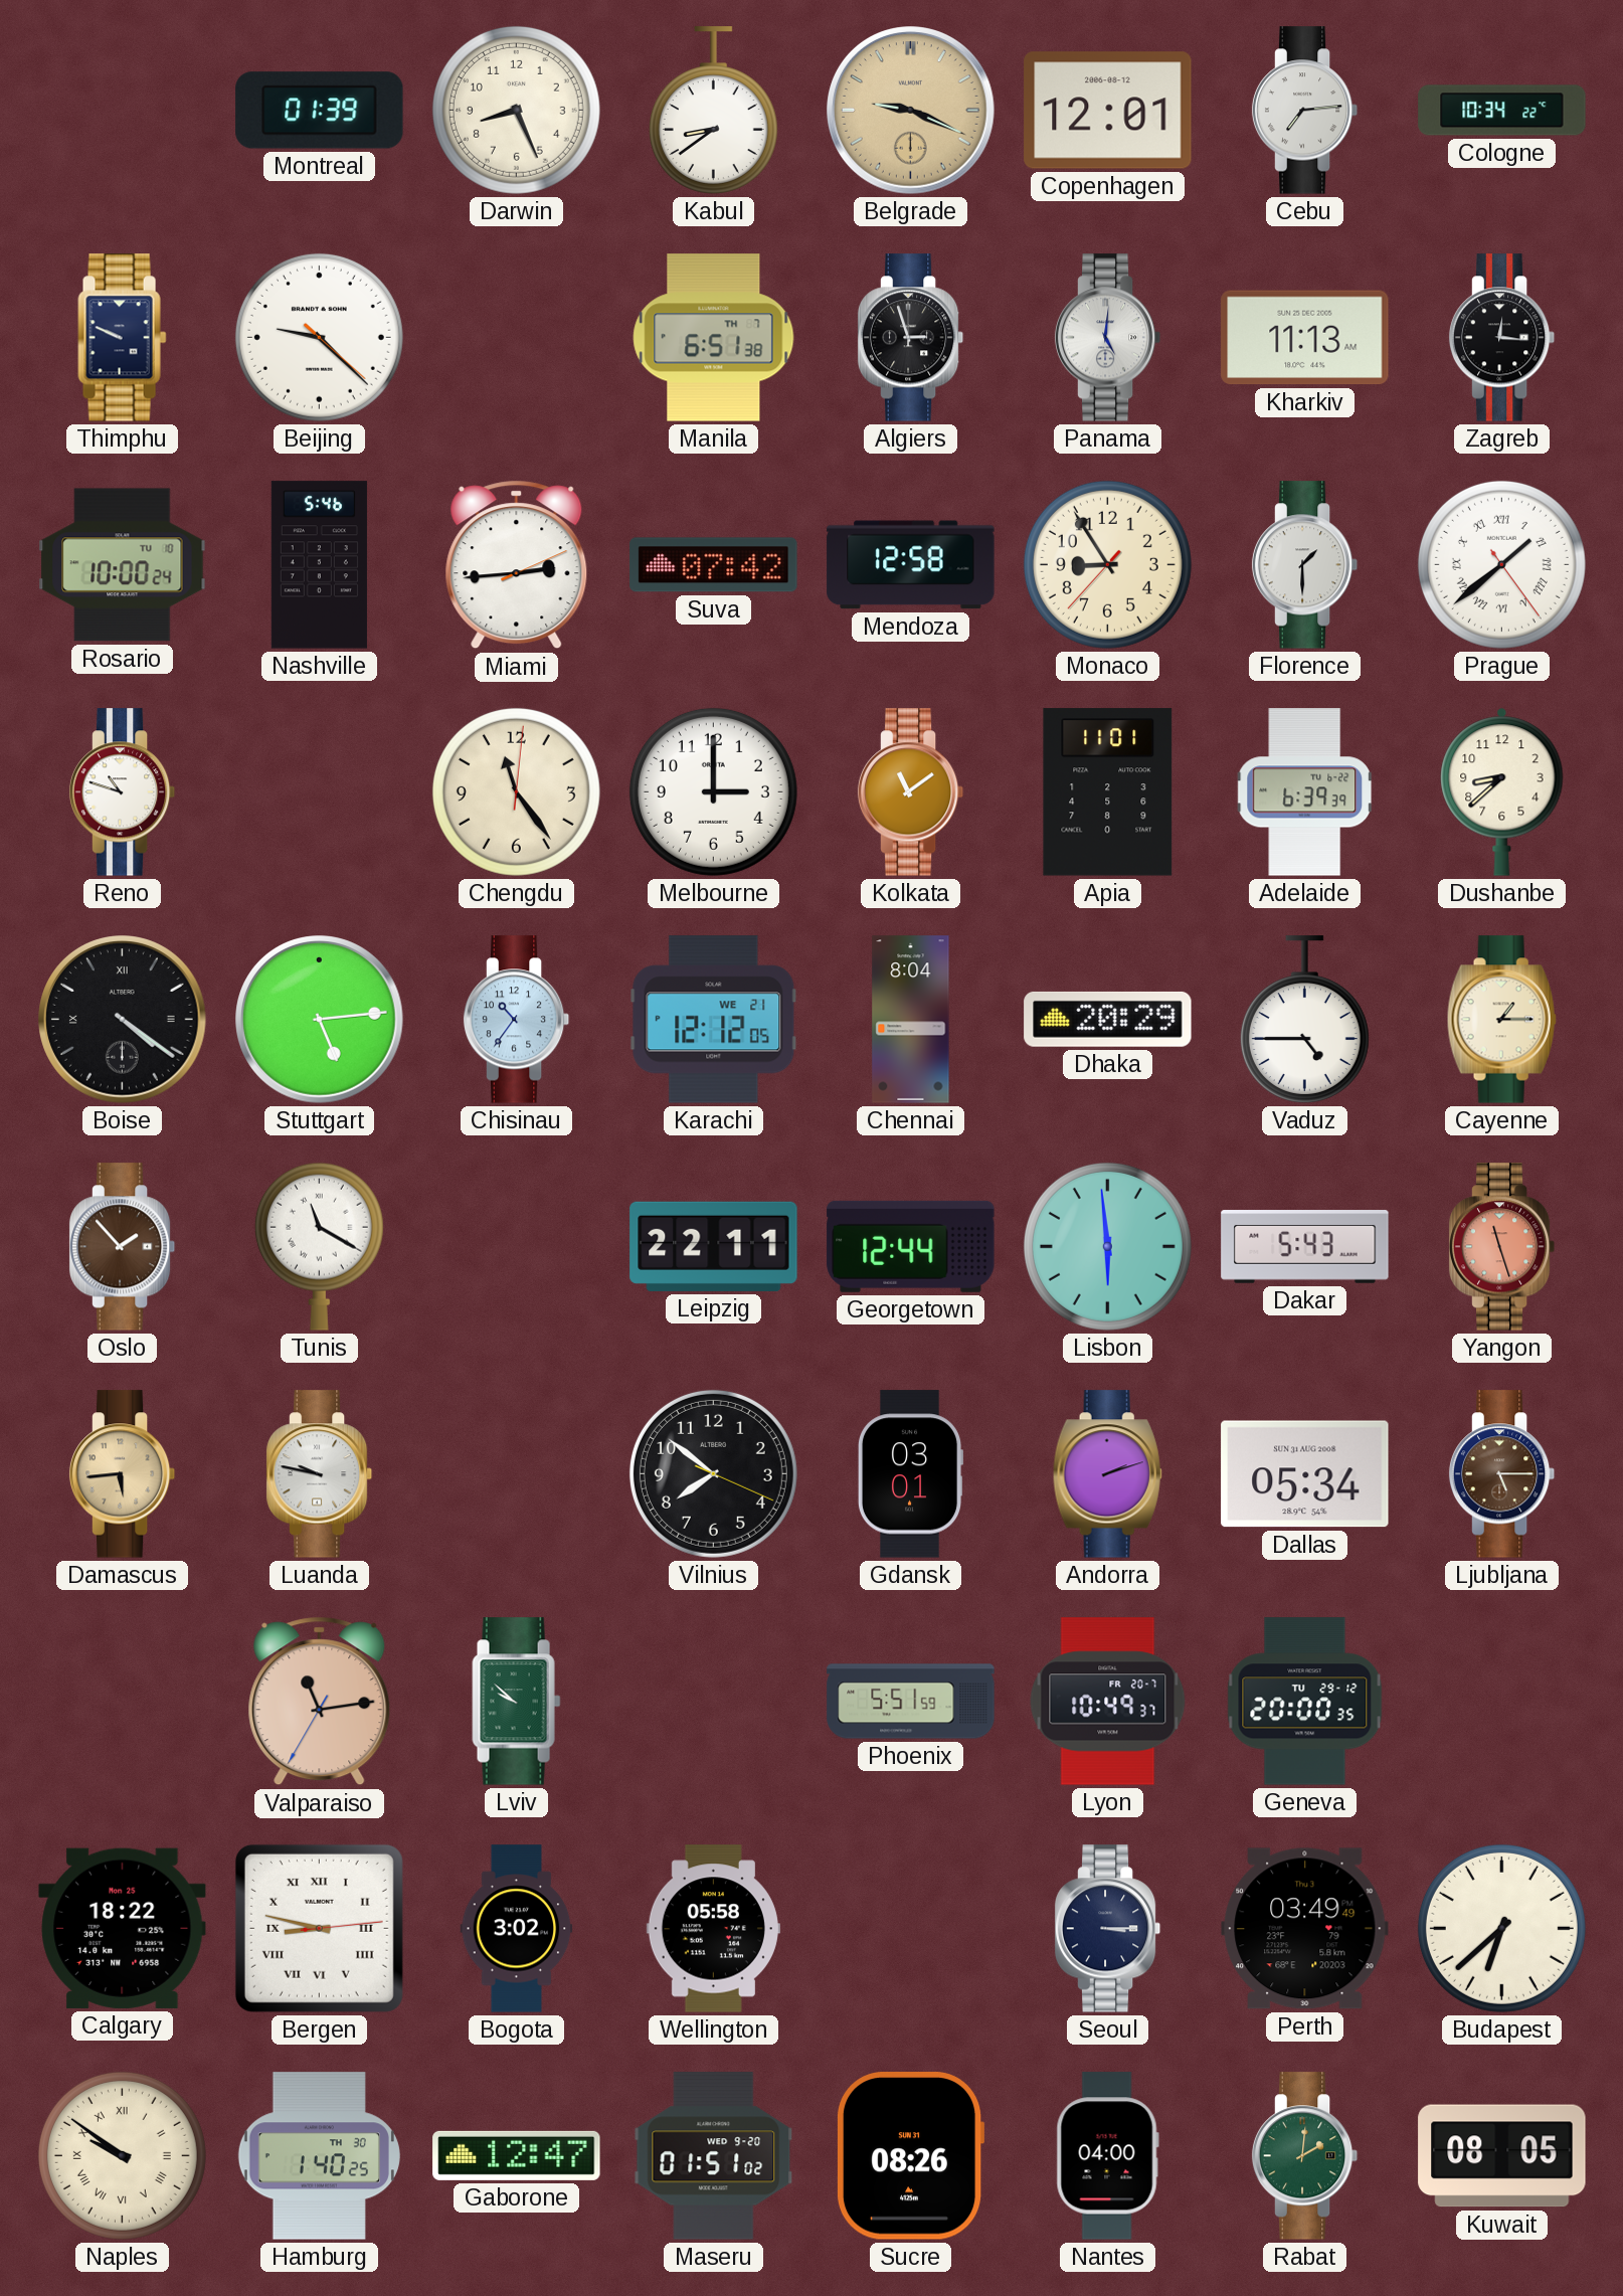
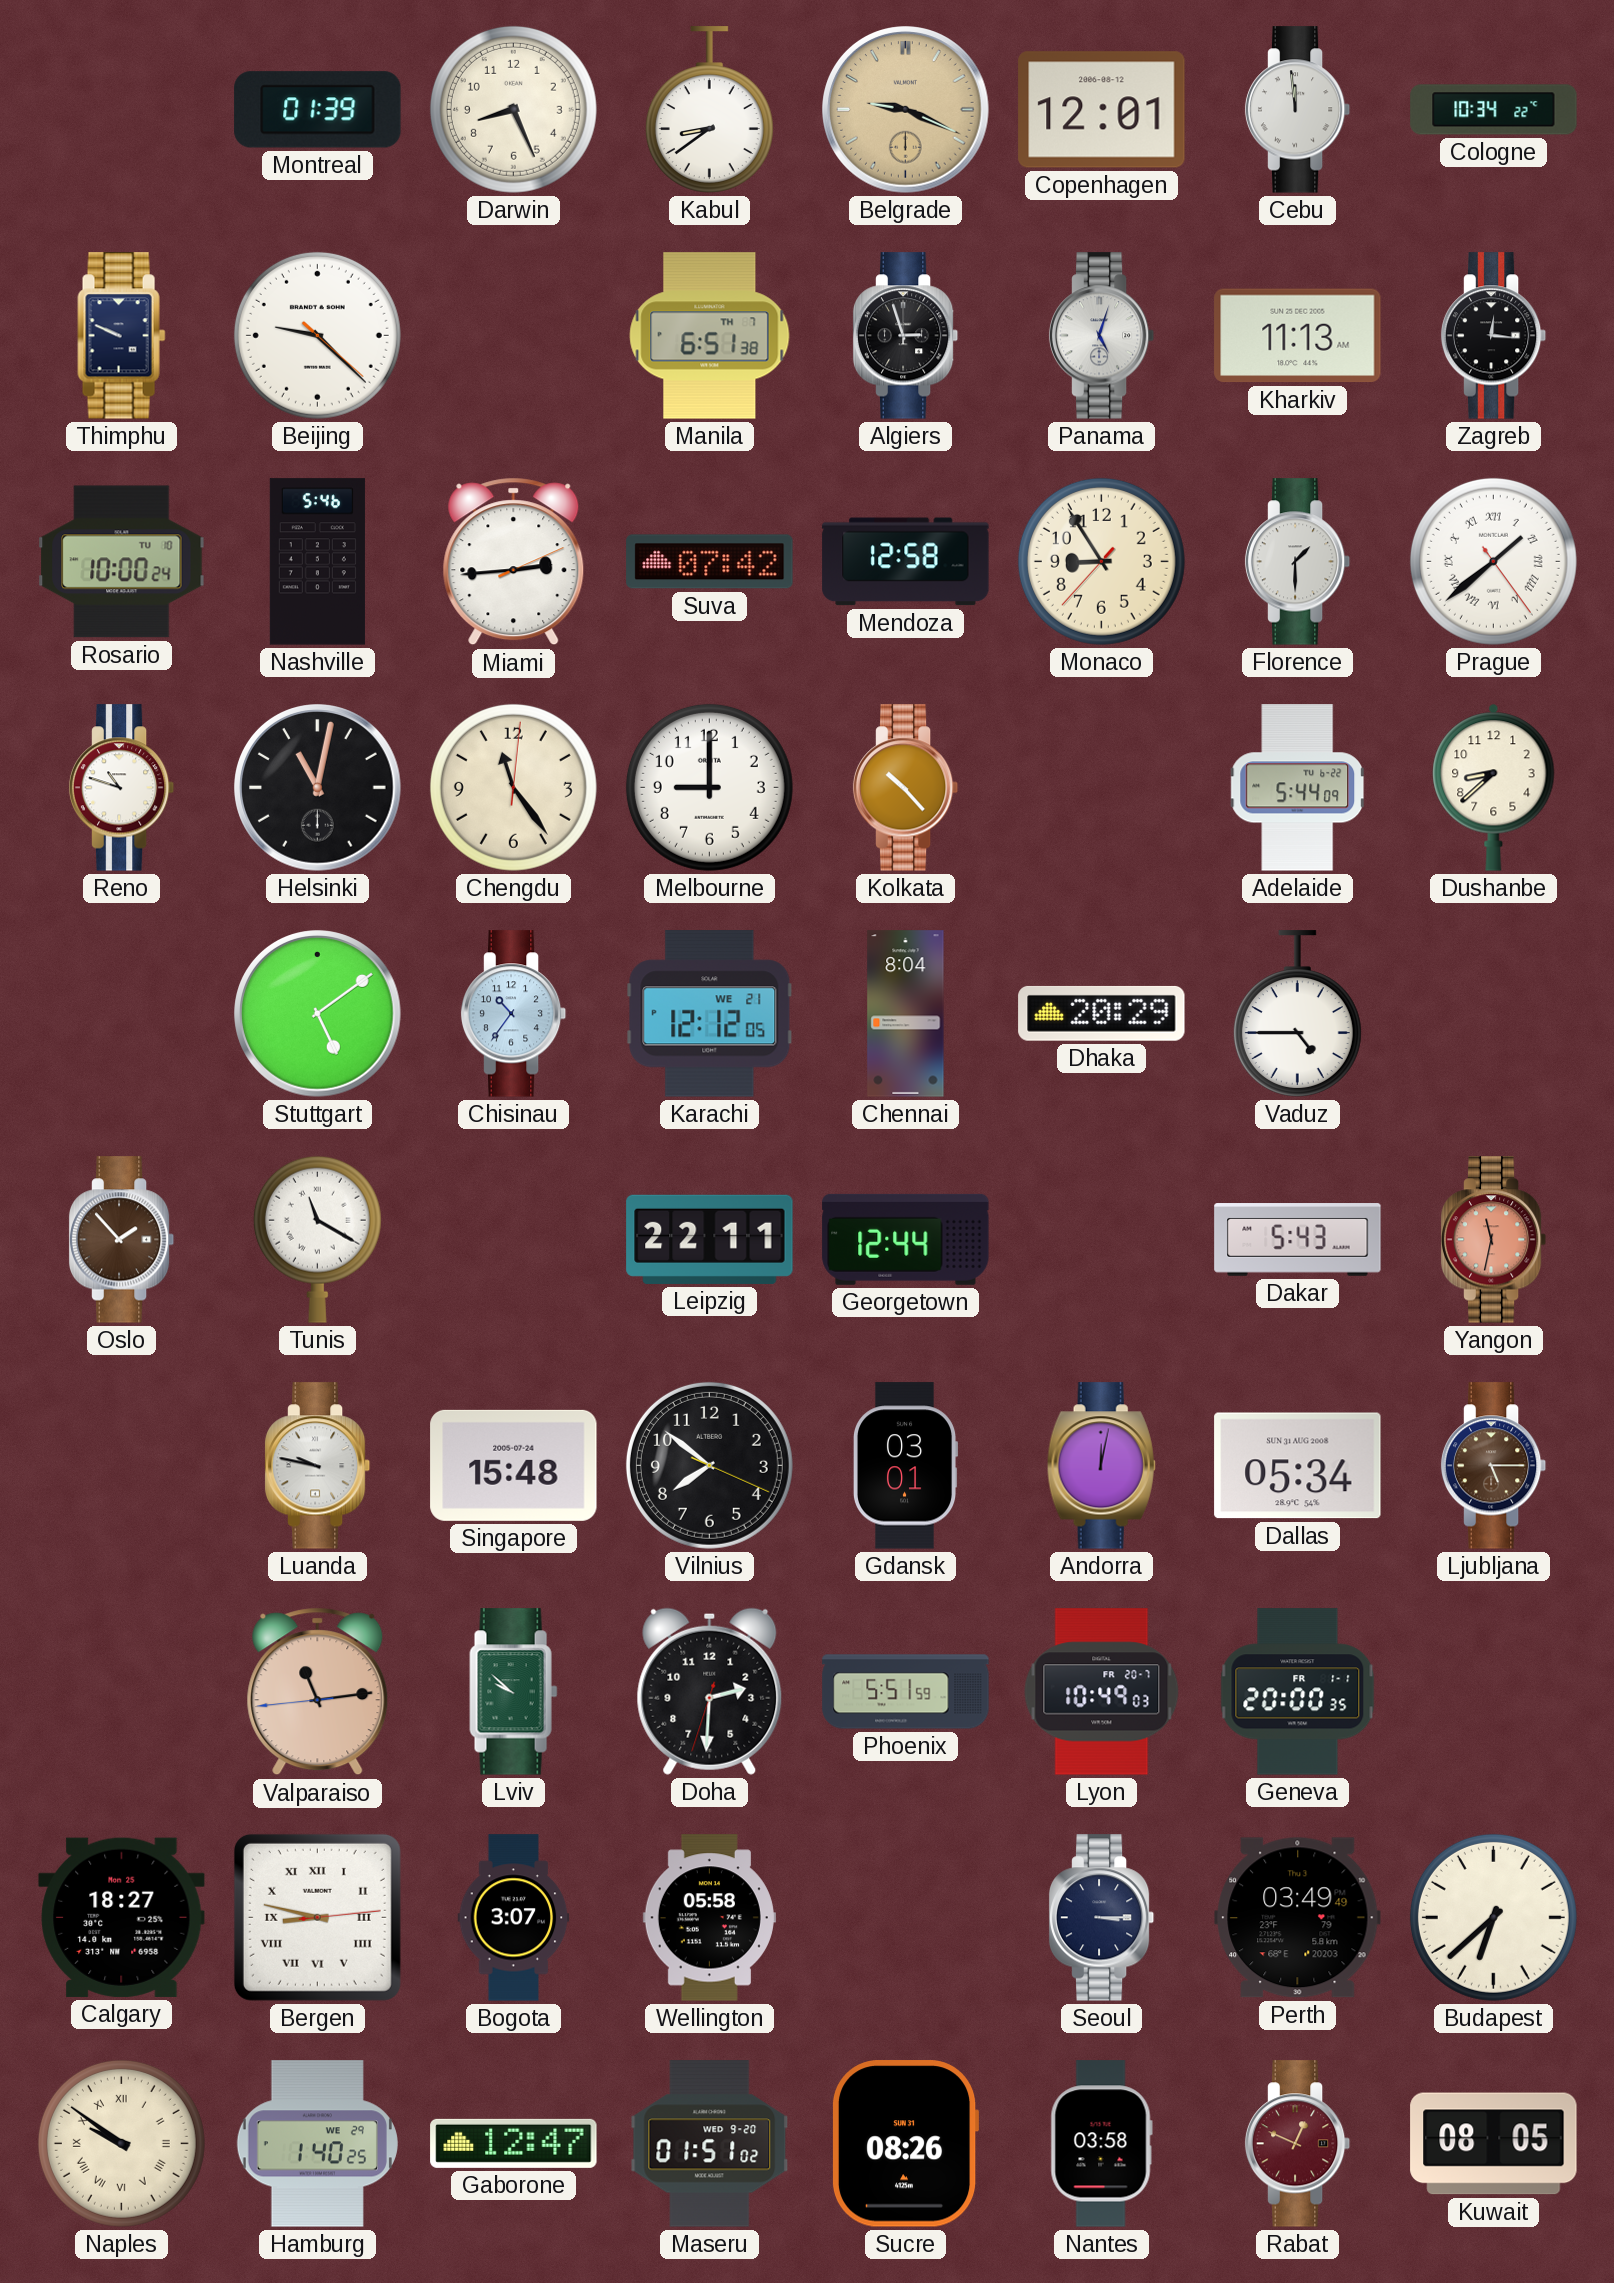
Cebu: 7:14 -> 11:59
Panama: 5:01 -> 5:03
Helsinki: none -> 11:02
Melbourne: 3:00 -> 9:00
Kolkata: 11:09 -> 10:23
Apia: 11:01 -> none
Adelaide: 6:39 -> 5:44
Boise: 4:21 -> none
Stuttgart: 5:14 -> 5:09
Cayenne: 1:15 -> none
Lisbon: 5:59 -> none
Yangon: 11:27 -> 11:32
Damascus: 5:44 -> none
Singapore: none -> 15:48
Andorra: 2:12 -> 12:02
Valparaiso: 11:13:35 -> 11:13:44
Doha: none -> 2:30
Lyon: 10:49:37 -> 10:49:03
Geneva date: TU 29-12 -> FR 1-1
Calgary: 18:22 -> 18:27
Bogota: 3:02 -> 3:07
Hamburg date: TH 30 -> WE 29
Nantes: 04:00 -> 03:58
Rabat: 2:01 -> 12:49
Rabat dial: green -> burgundy
